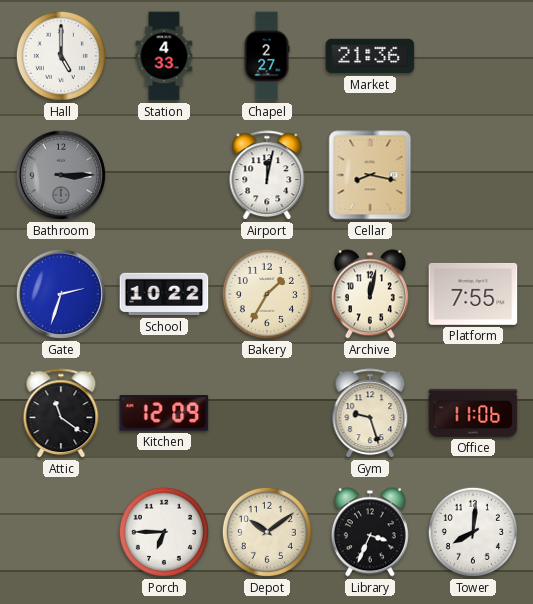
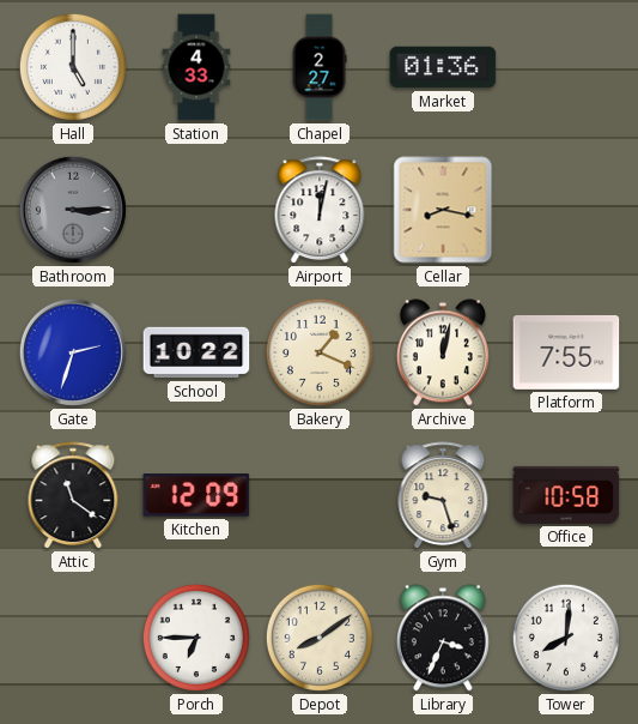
Market: 21:36 -> 01:36
Bakery: 1:35 -> 1:19
Office: 11:06 -> 10:58
Depot: 10:09 -> 8:09
